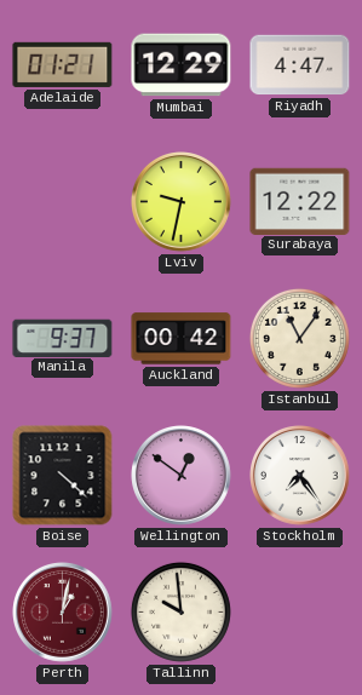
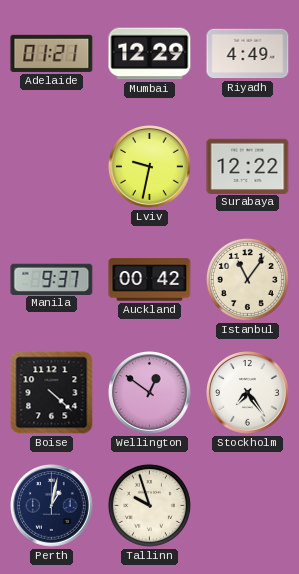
Riyadh: 4:47 -> 4:49
Perth dial: burgundy -> navy
Tallinn: 9:59 -> 9:57
